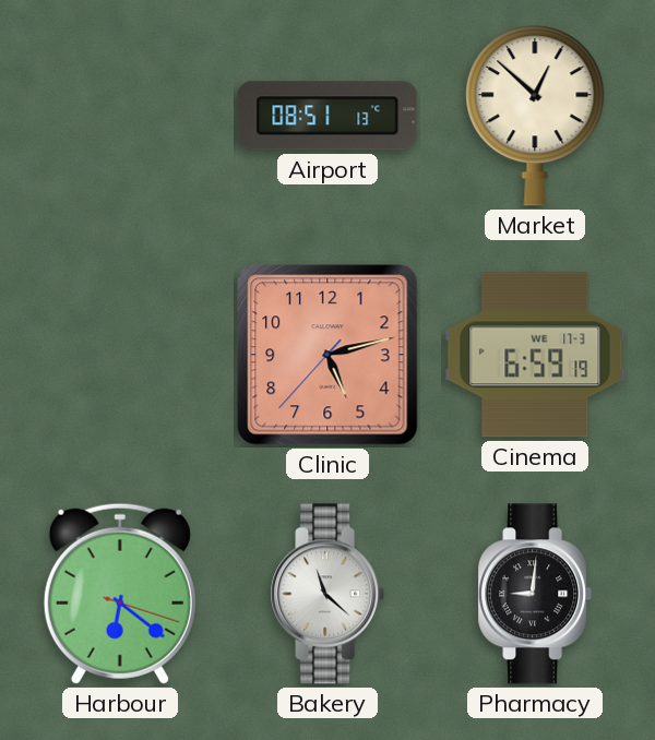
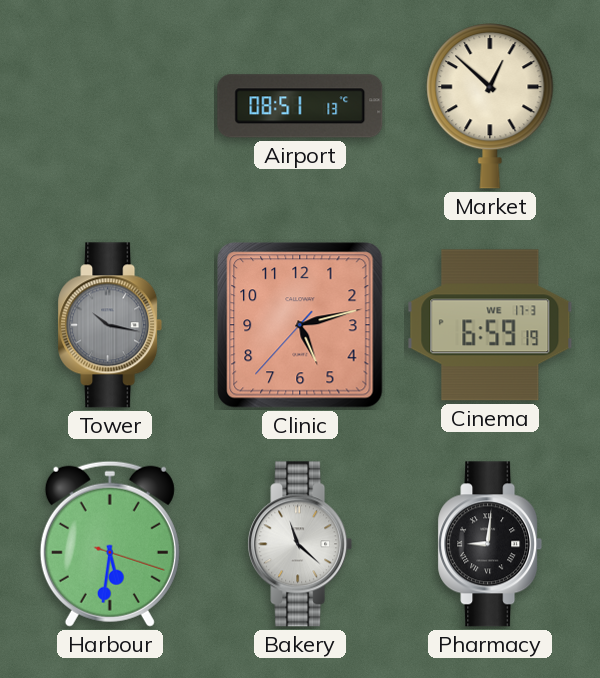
Tower: none -> 10:17
Harbour: 6:21 -> 5:31
